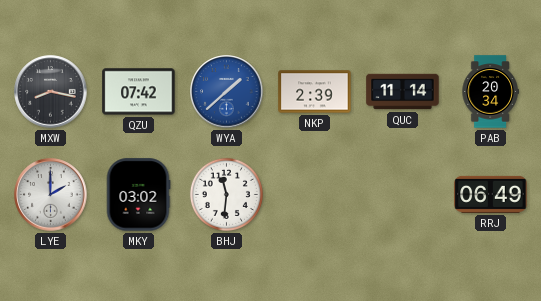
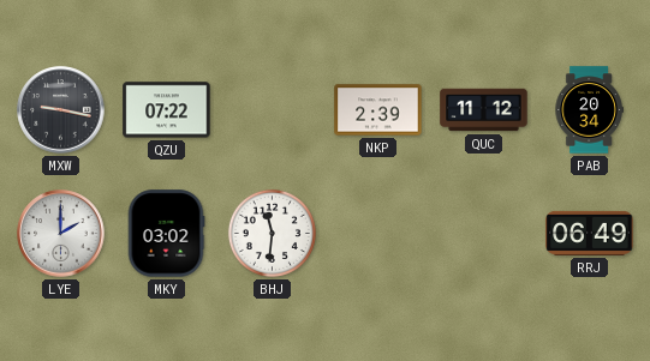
MXW: 8:17 -> 9:17
QZU: 07:42 -> 07:22
WYA: 1:38 -> none
QUC: 11:14 -> 11:12
